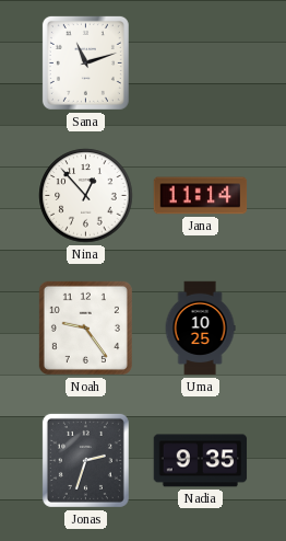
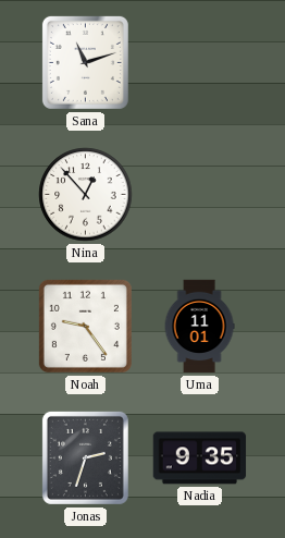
Jana: 11:14 -> none
Uma: 10:25 -> 11:01
